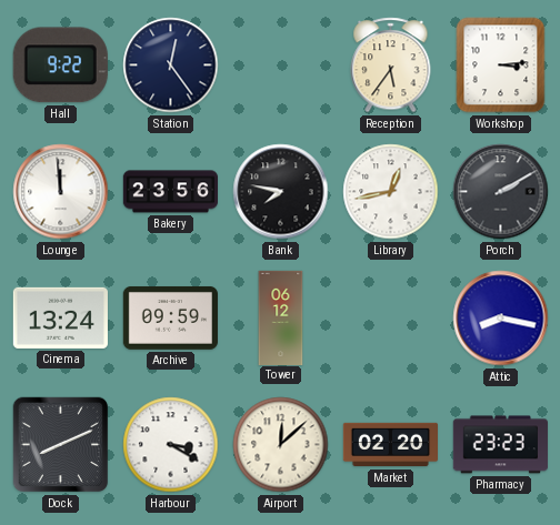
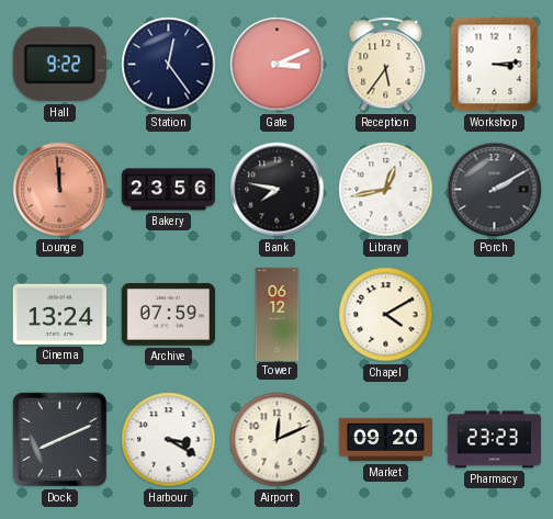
Gate: none -> 3:11
Lounge dial: white -> salmon
Archive: 09:59 -> 07:59
Chapel: none -> 4:10
Attic: 8:17 -> none
Airport: 12:08 -> 12:11
Market: 02:20 -> 09:20
